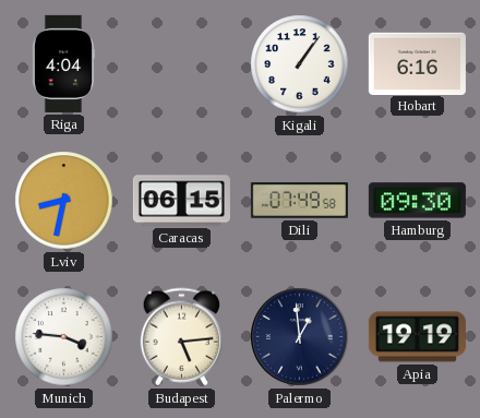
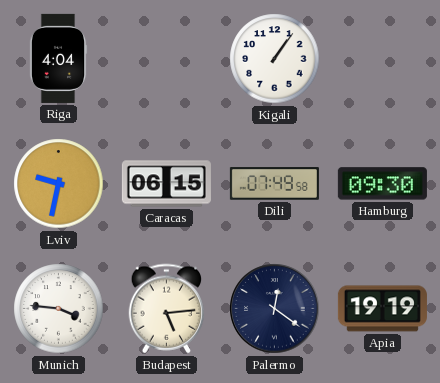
Hobart: 6:16 -> none
Lviv: 8:32 -> 9:32
Palermo: 12:59 -> 12:21
